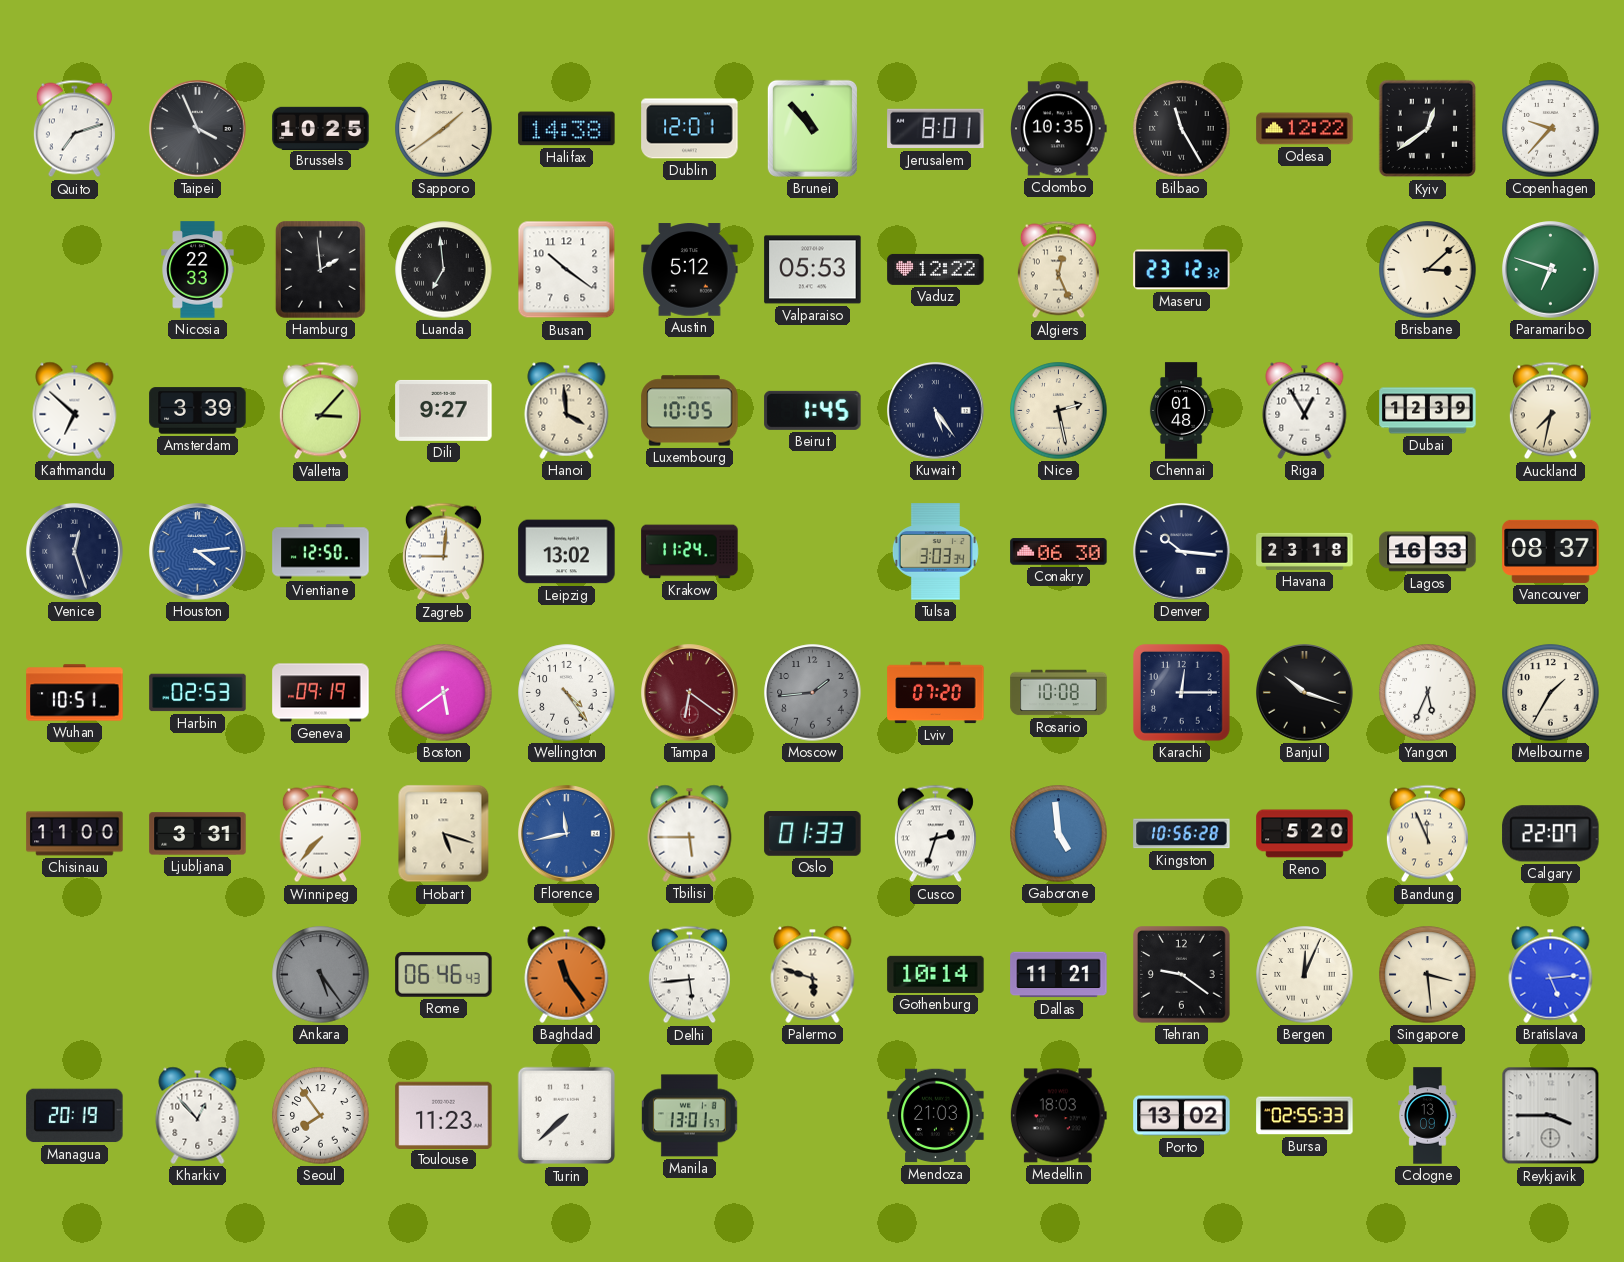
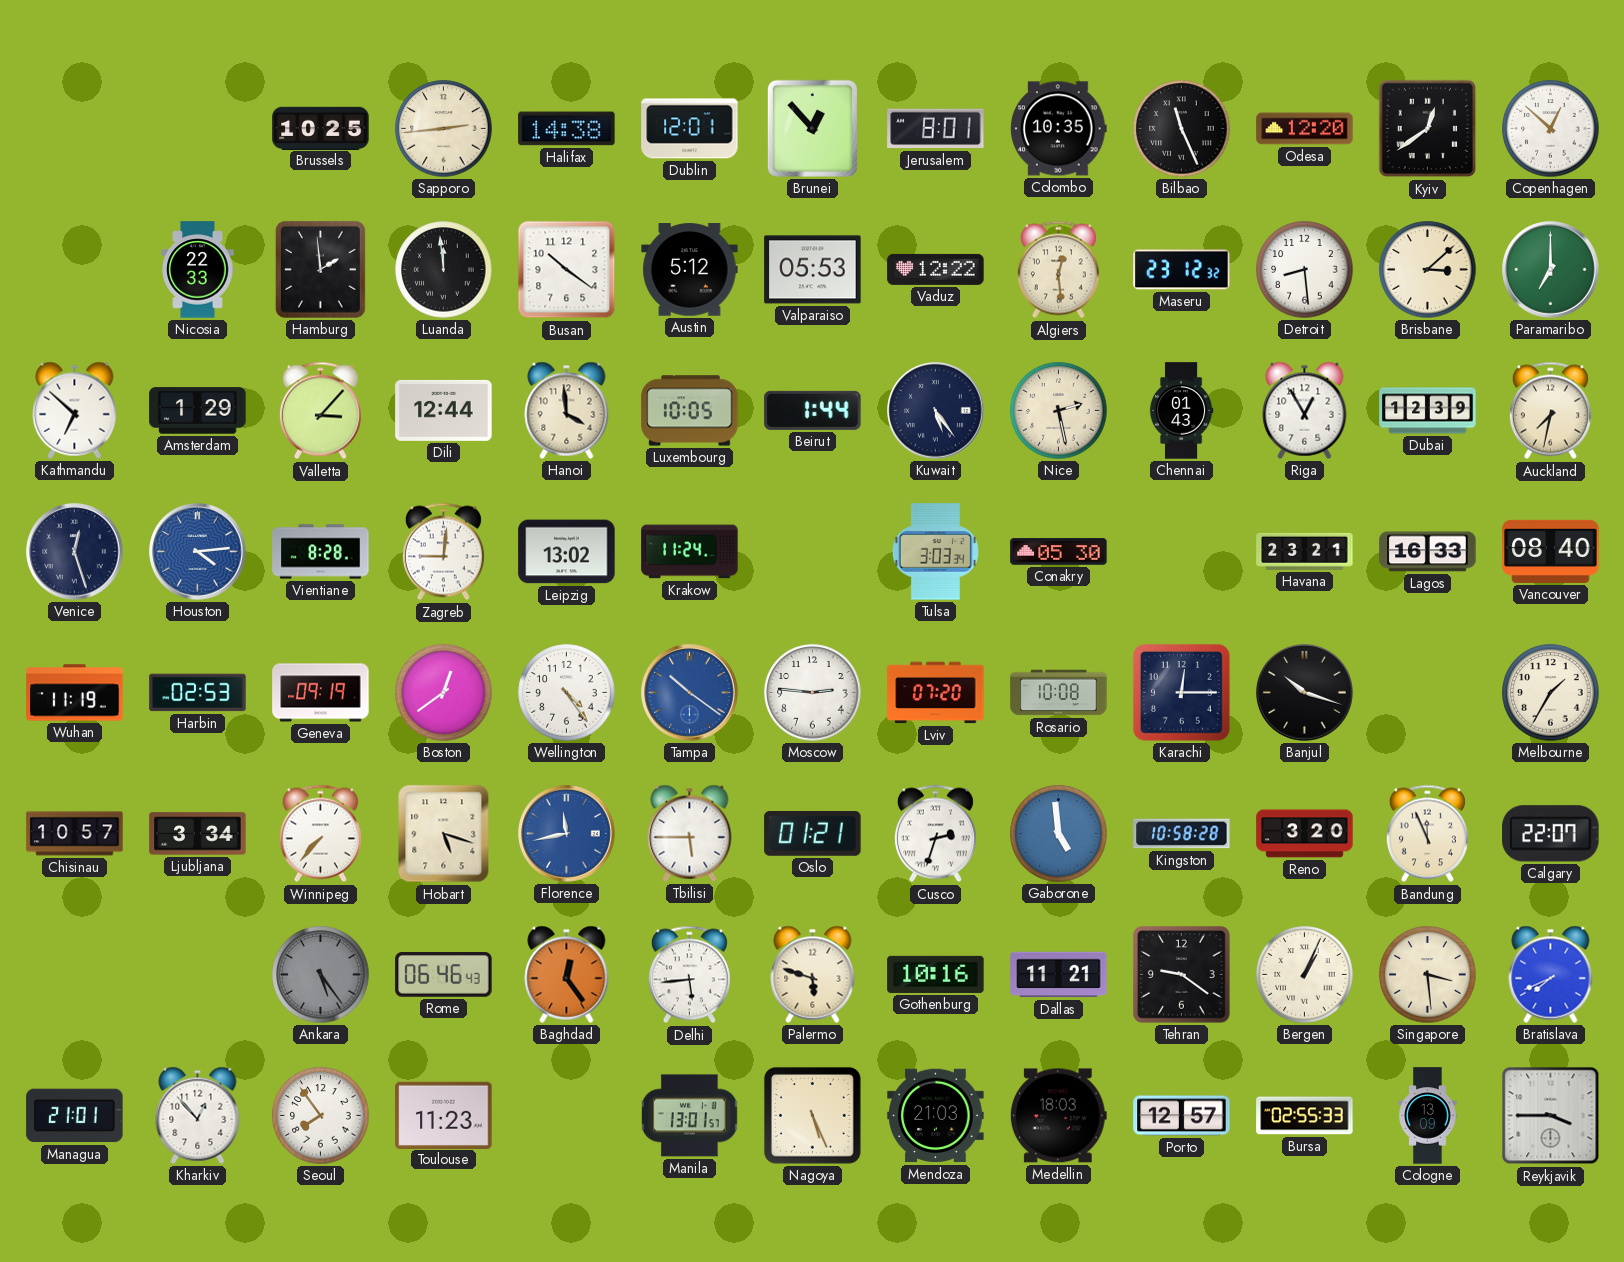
Quito: 7:12 -> none
Taipei: 3:56 -> none
Sapporo: 1:39 -> 2:44
Brunei: 10:53 -> 12:53
Bilbao: 11:25 -> 11:26
Odesa: 12:22 -> 12:20
Copenhagen: 9:37 -> 12:52
Luanda: 6:59 -> 11:59
Algiers: 12:26 -> 12:29
Detroit: none -> 8:29
Paramaribo: 6:48 -> 7:00
Amsterdam: 3:39 -> 1:29
Dili: 9:27 -> 12:44
Beirut: 1:45 -> 1:44
Chennai: 01:48 -> 01:43
Vientiane: 12:50 -> 8:28
Conakry: 06:30 -> 05:30
Denver: 10:16 -> none
Havana: 23:18 -> 23:21
Vancouver: 08:37 -> 08:40
Wuhan: 10:51 -> 11:19
Boston: 5:39 -> 12:39
Tampa: 6:21 -> 10:21
Tampa dial: burgundy -> blue
Moscow: 1:44 -> 2:46
Moscow dial: grey -> white
Yangon: 5:34 -> none
Chisinau: 11:00 -> 10:57
Ljubljana: 3:31 -> 3:34
Oslo: 01:33 -> 01:21
Kingston: 10:56 -> 10:58
Reno: 5:20 -> 3:20
Baghdad: 11:24 -> 12:24
Gothenburg: 10:14 -> 10:16
Bergen: 12:04 -> 1:04
Bratislava: 5:14 -> 7:41
Managua: 20:19 -> 21:01
Turin: 7:38 -> none
Nagoya: none -> 5:26
Porto: 13:02 -> 12:57
